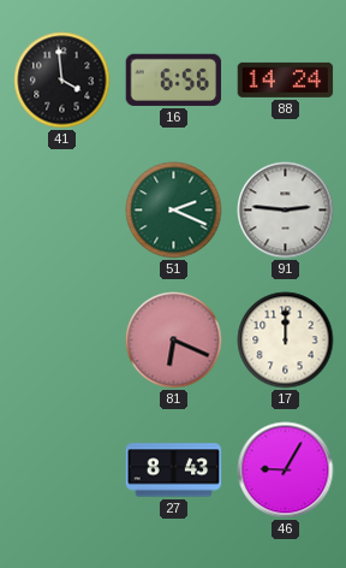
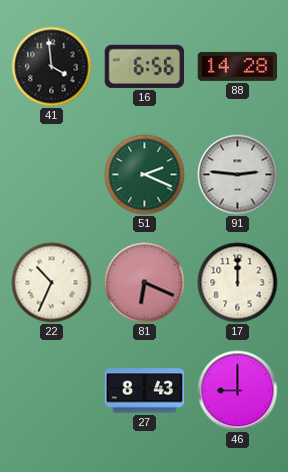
88: 14:24 -> 14:28
22: none -> 10:34
46: 9:05 -> 9:00
